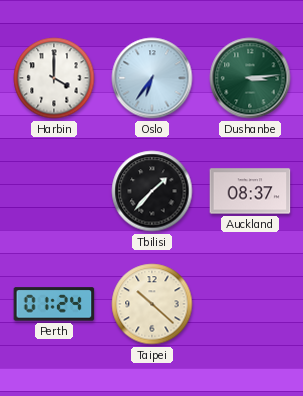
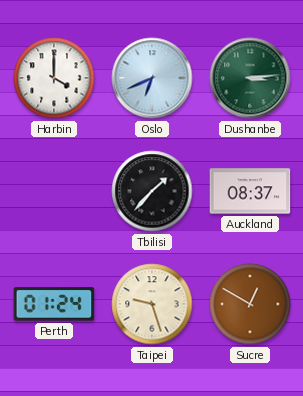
Oslo: 6:36 -> 6:41
Taipei: 10:22 -> 9:27
Sucre: none -> 12:50
